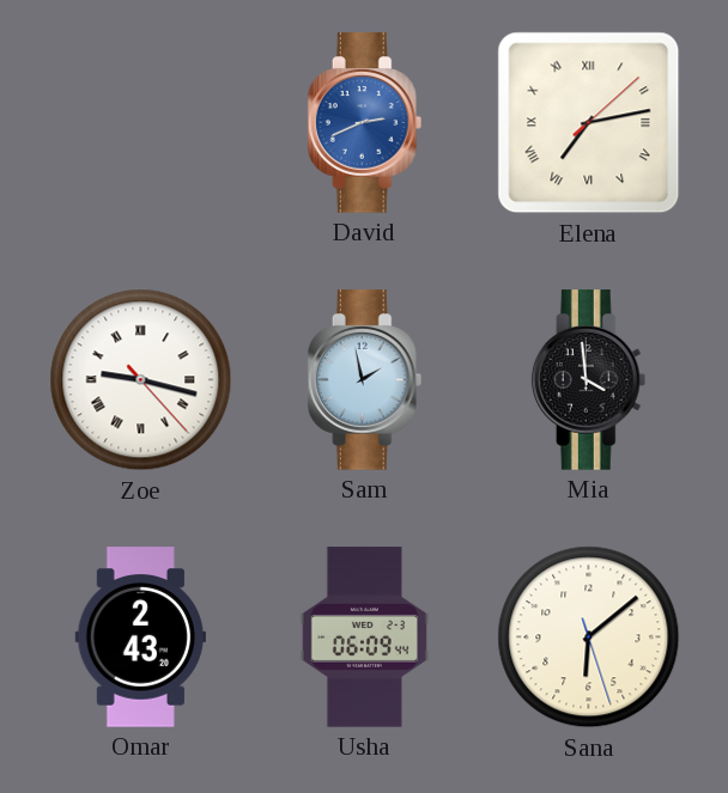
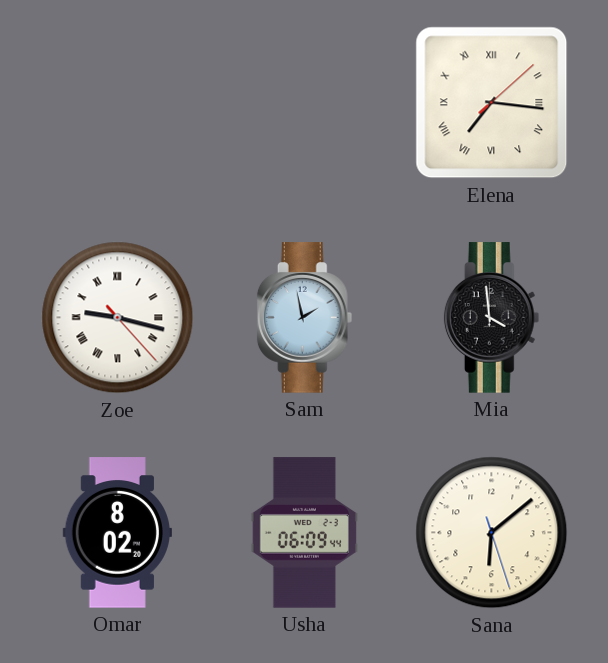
David: 2:41 -> none
Elena: 7:13 -> 7:16
Omar: 2:43 -> 8:02
